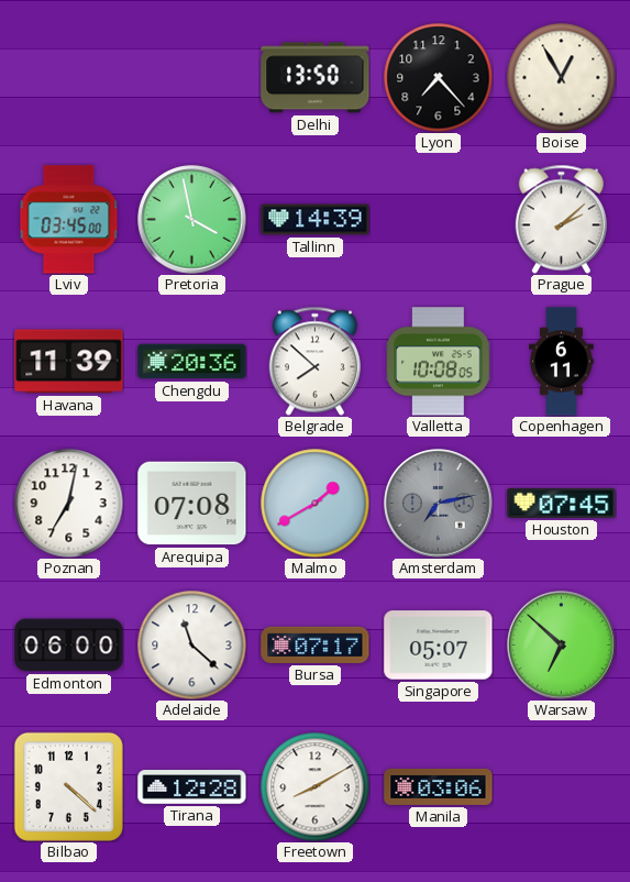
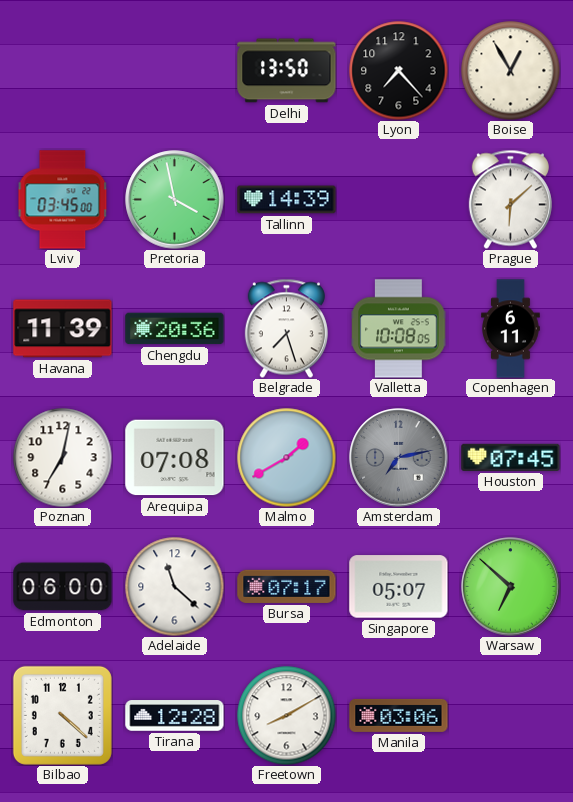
Prague: 2:08 -> 6:08
Belgrade: 7:52 -> 7:27
